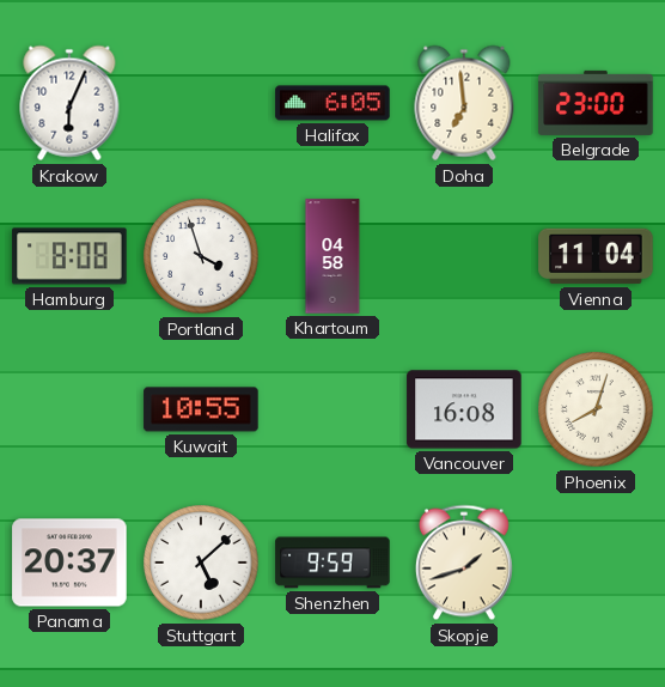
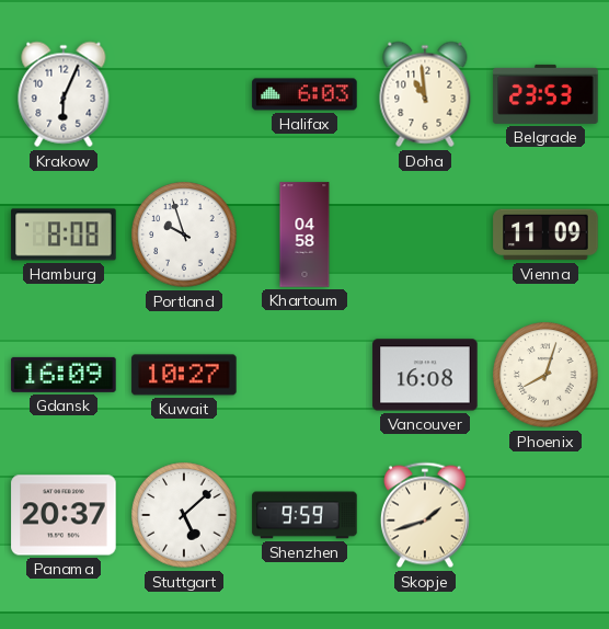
Halifax: 6:05 -> 6:03
Doha: 6:59 -> 10:59
Belgrade: 23:00 -> 23:53
Portland: 3:57 -> 9:57
Vienna: 11:04 -> 11:09
Gdansk: none -> 16:09
Kuwait: 10:55 -> 10:27
